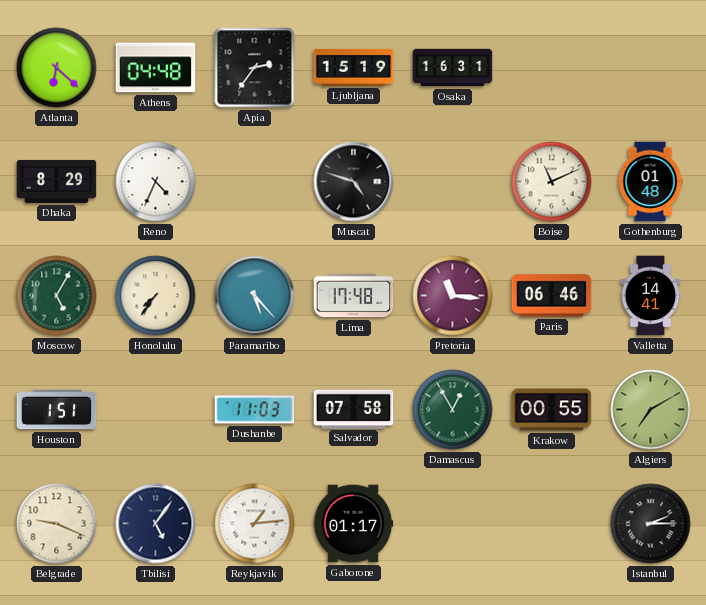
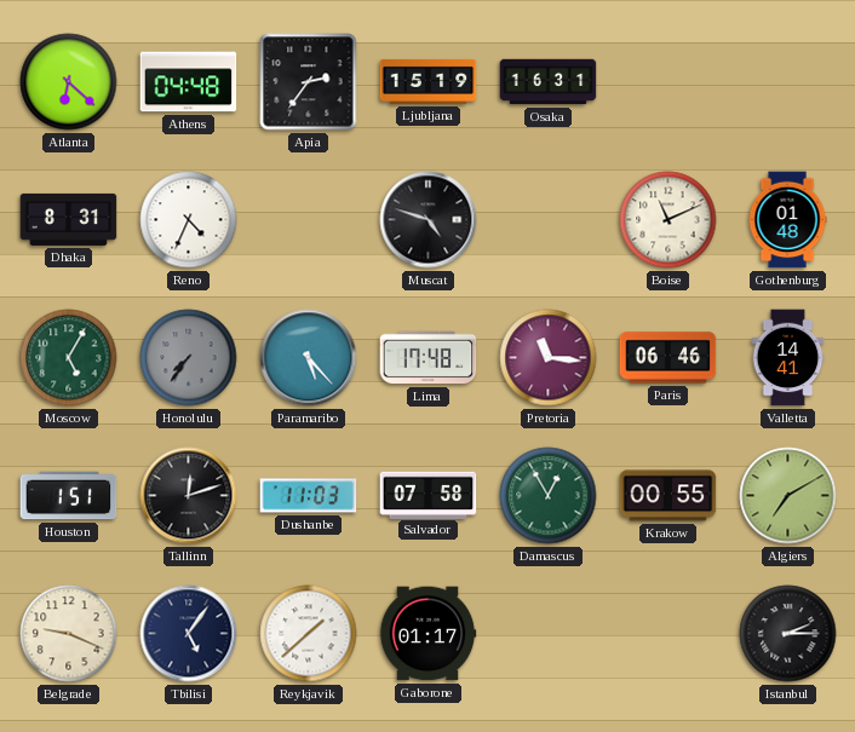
Dhaka: 8:29 -> 8:31
Honolulu dial: cream -> grey
Tallinn: none -> 12:12
Reykjavik: 1:14 -> 1:38
